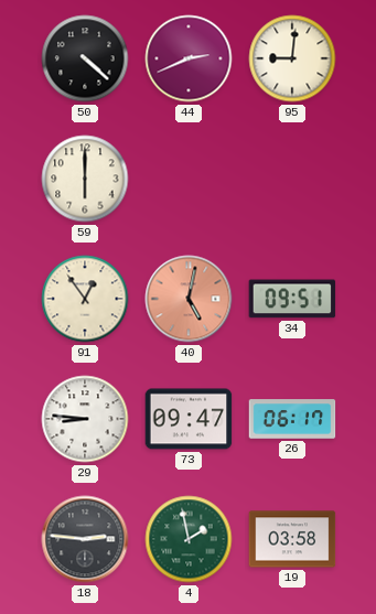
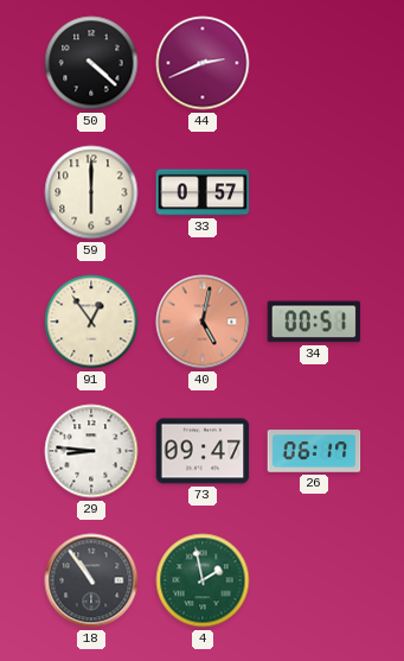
95: 9:01 -> none
33: none -> 0:57
34: 09:51 -> 00:51
18: 2:46 -> 10:54
19: 03:58 -> none
